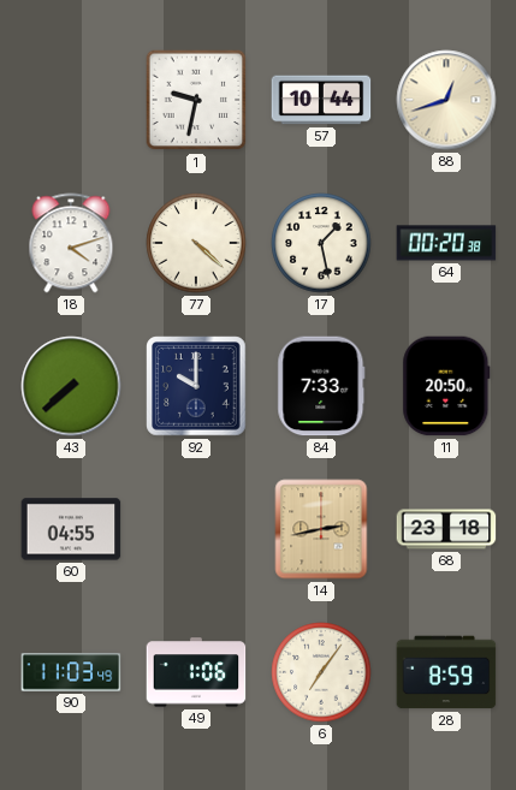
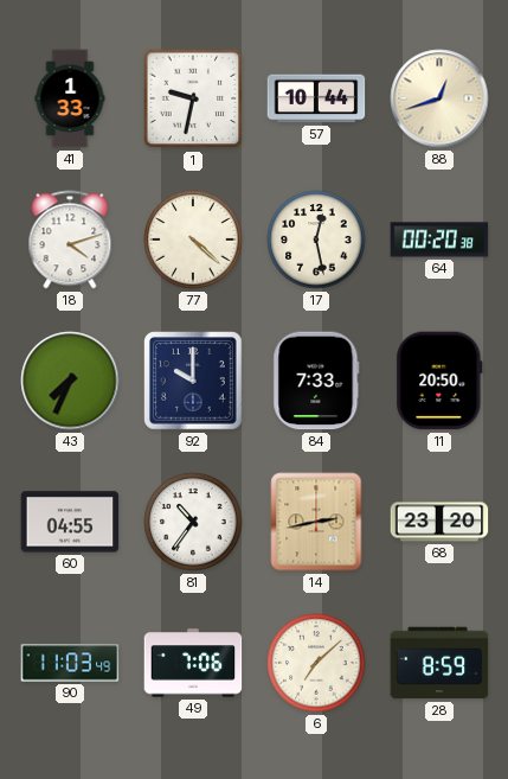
41: none -> 1:33
17: 1:28 -> 12:28
43: 7:38 -> 7:34
81: none -> 10:36
68: 23:18 -> 23:20
49: 1:06 -> 7:06
6: 7:06 -> 7:08
